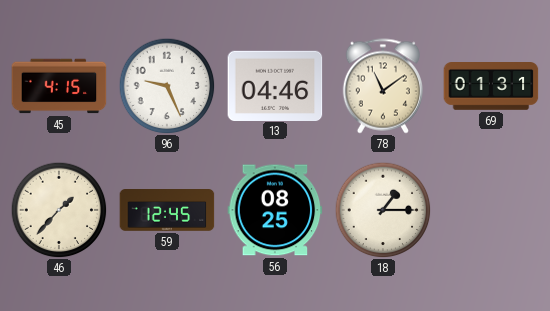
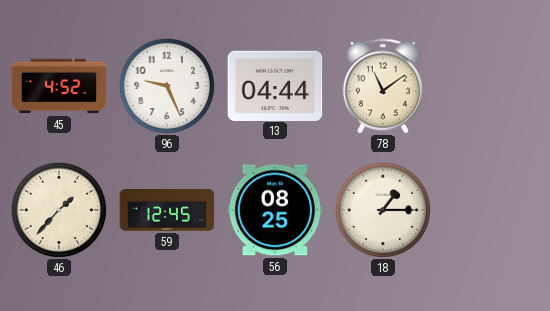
45: 4:15 -> 4:52
13: 04:46 -> 04:44
69: 01:31 -> none
